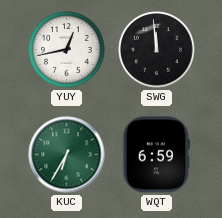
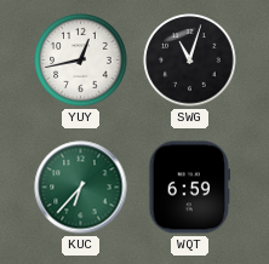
SWG: 11:59 -> 11:03
KUC: 6:35 -> 6:37
